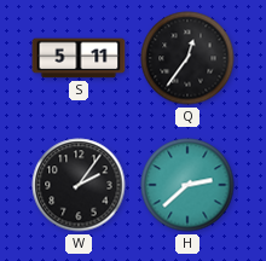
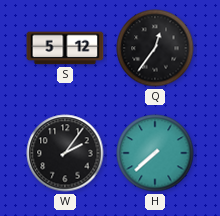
S: 5:11 -> 5:12
H: 2:38 -> 7:38
